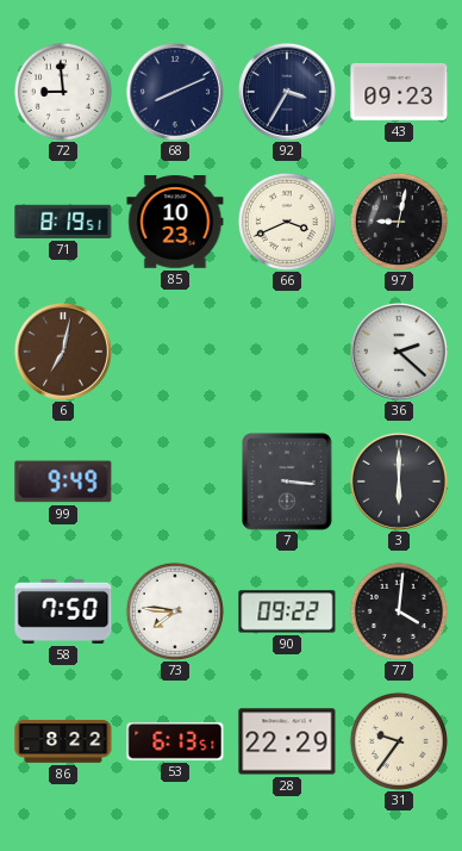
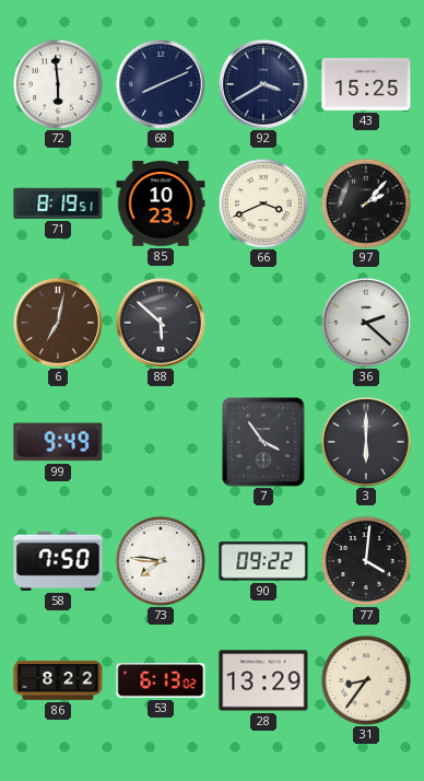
72: 8:59 -> 5:59
92: 3:35 -> 3:40
43: 09:23 -> 15:25
97: 9:02 -> 2:07
88: none -> 5:52
7: 3:16 -> 3:54
53: 6:13:51 -> 6:13:02
28: 22:29 -> 13:29
31: 9:36 -> 8:36
